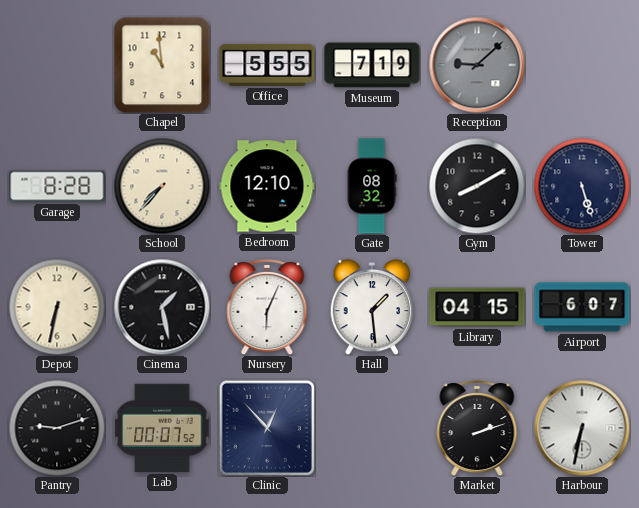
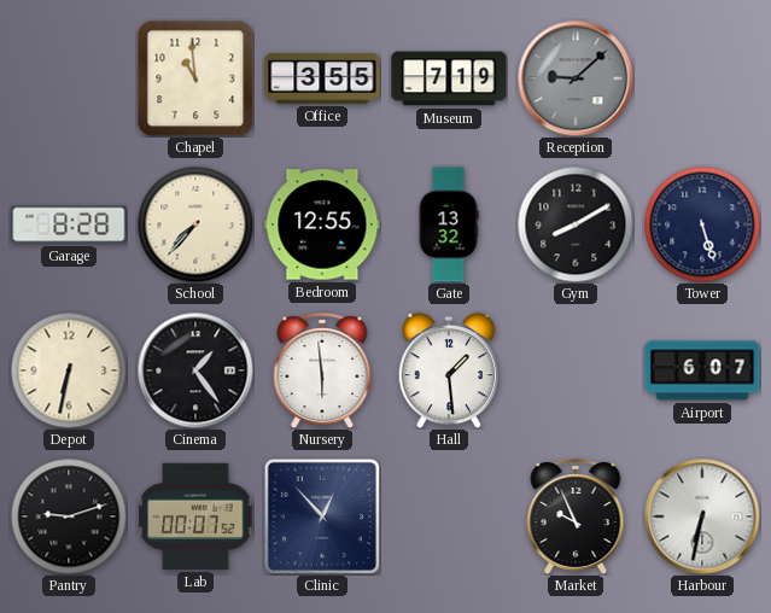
Office: 5:55 -> 3:55
Bedroom: 12:10 -> 12:55
Gate: 08:32 -> 13:32
Cinema: 1:28 -> 1:24
Nursery: 6:04 -> 5:59
Library: 04:15 -> none
Market: 2:12 -> 9:56
